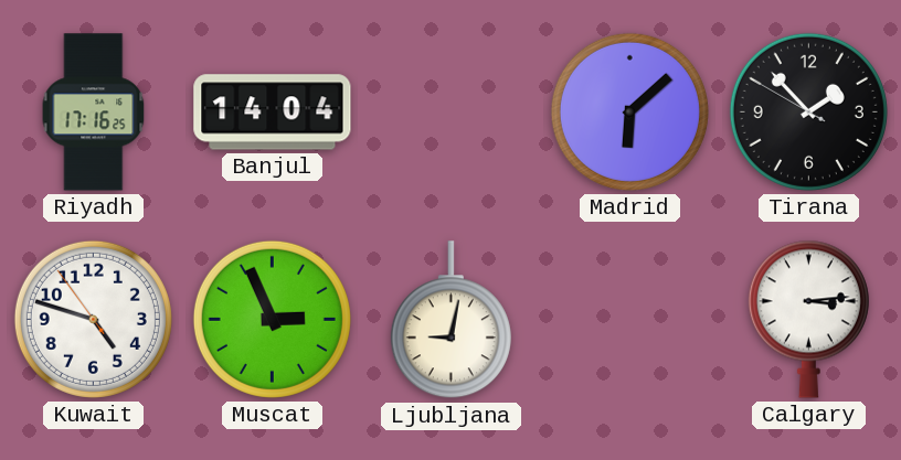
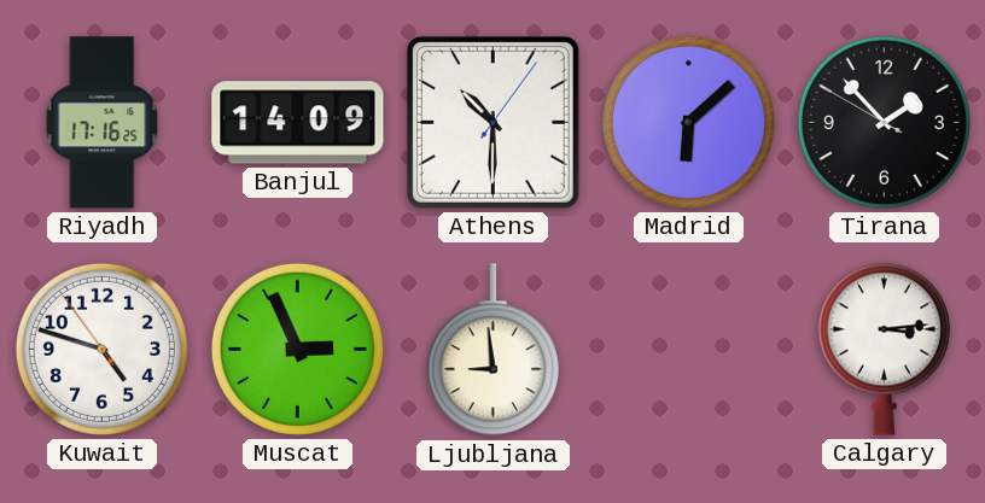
Banjul: 14:04 -> 14:09
Athens: none -> 10:30
Ljubljana: 9:02 -> 8:59
